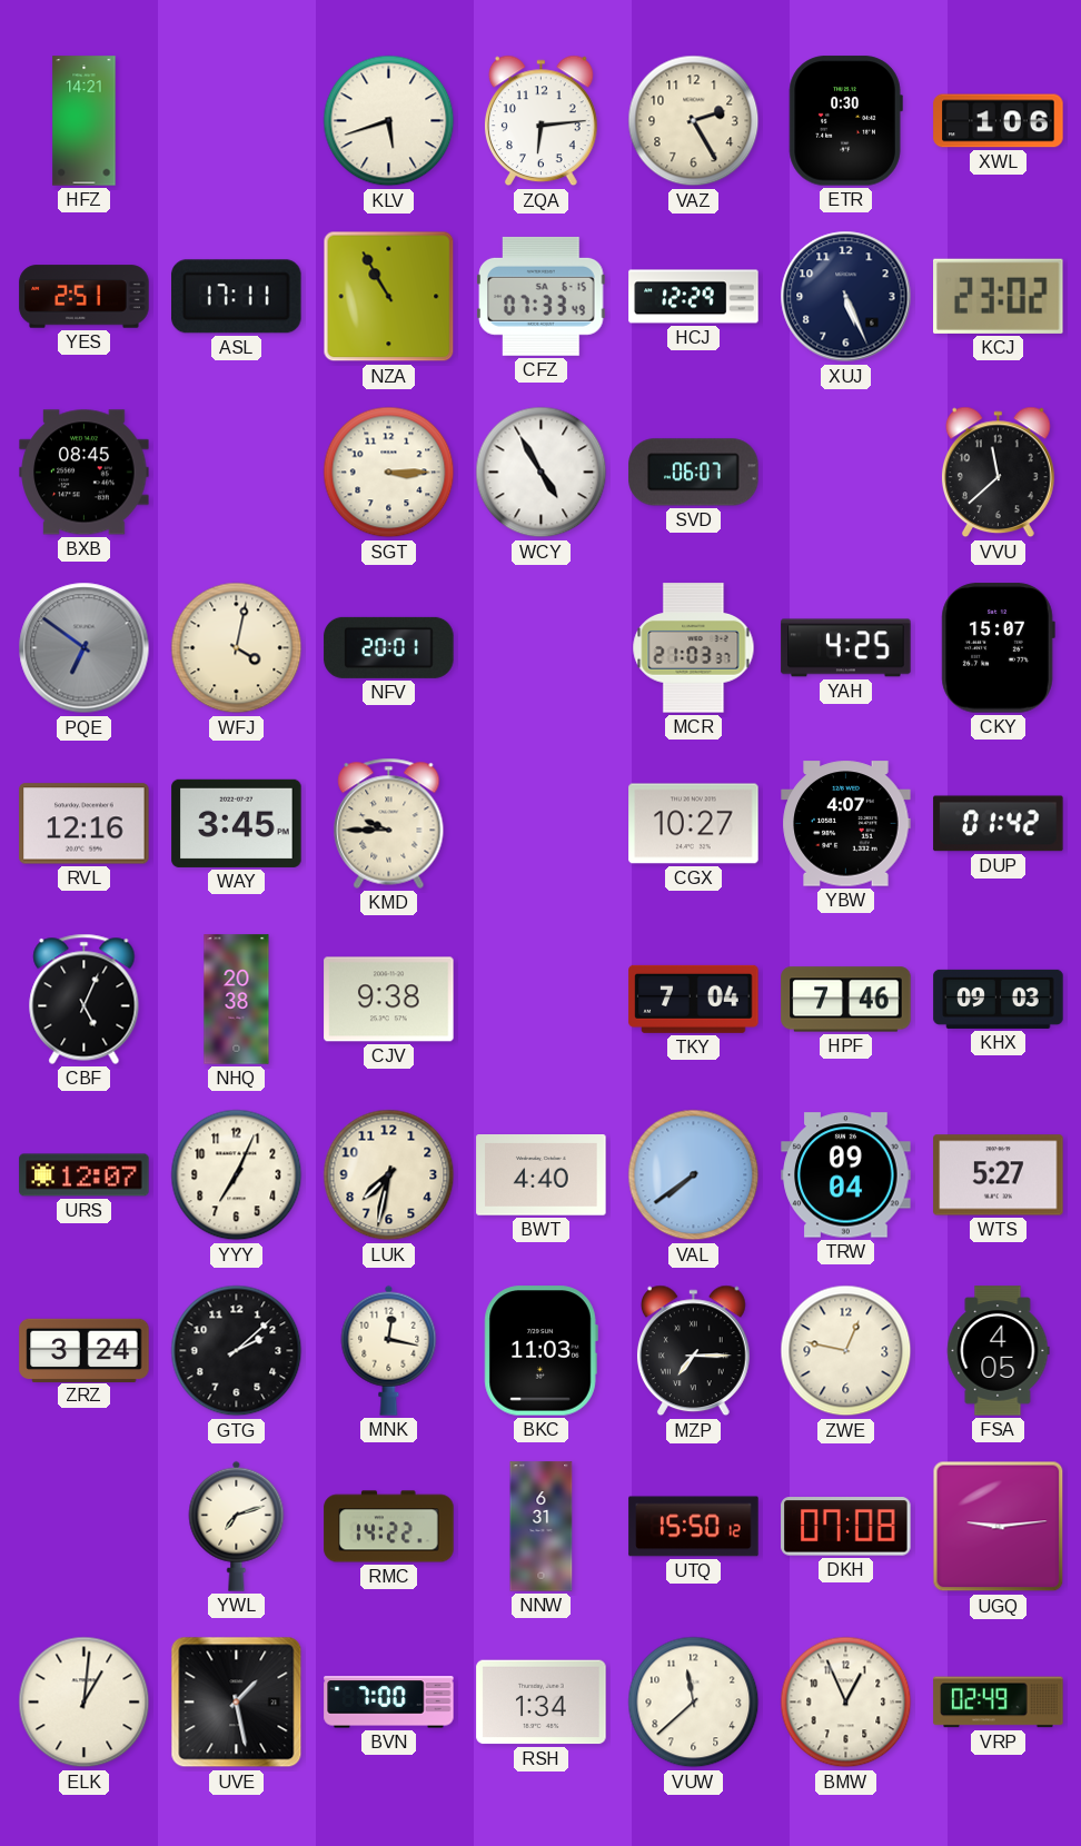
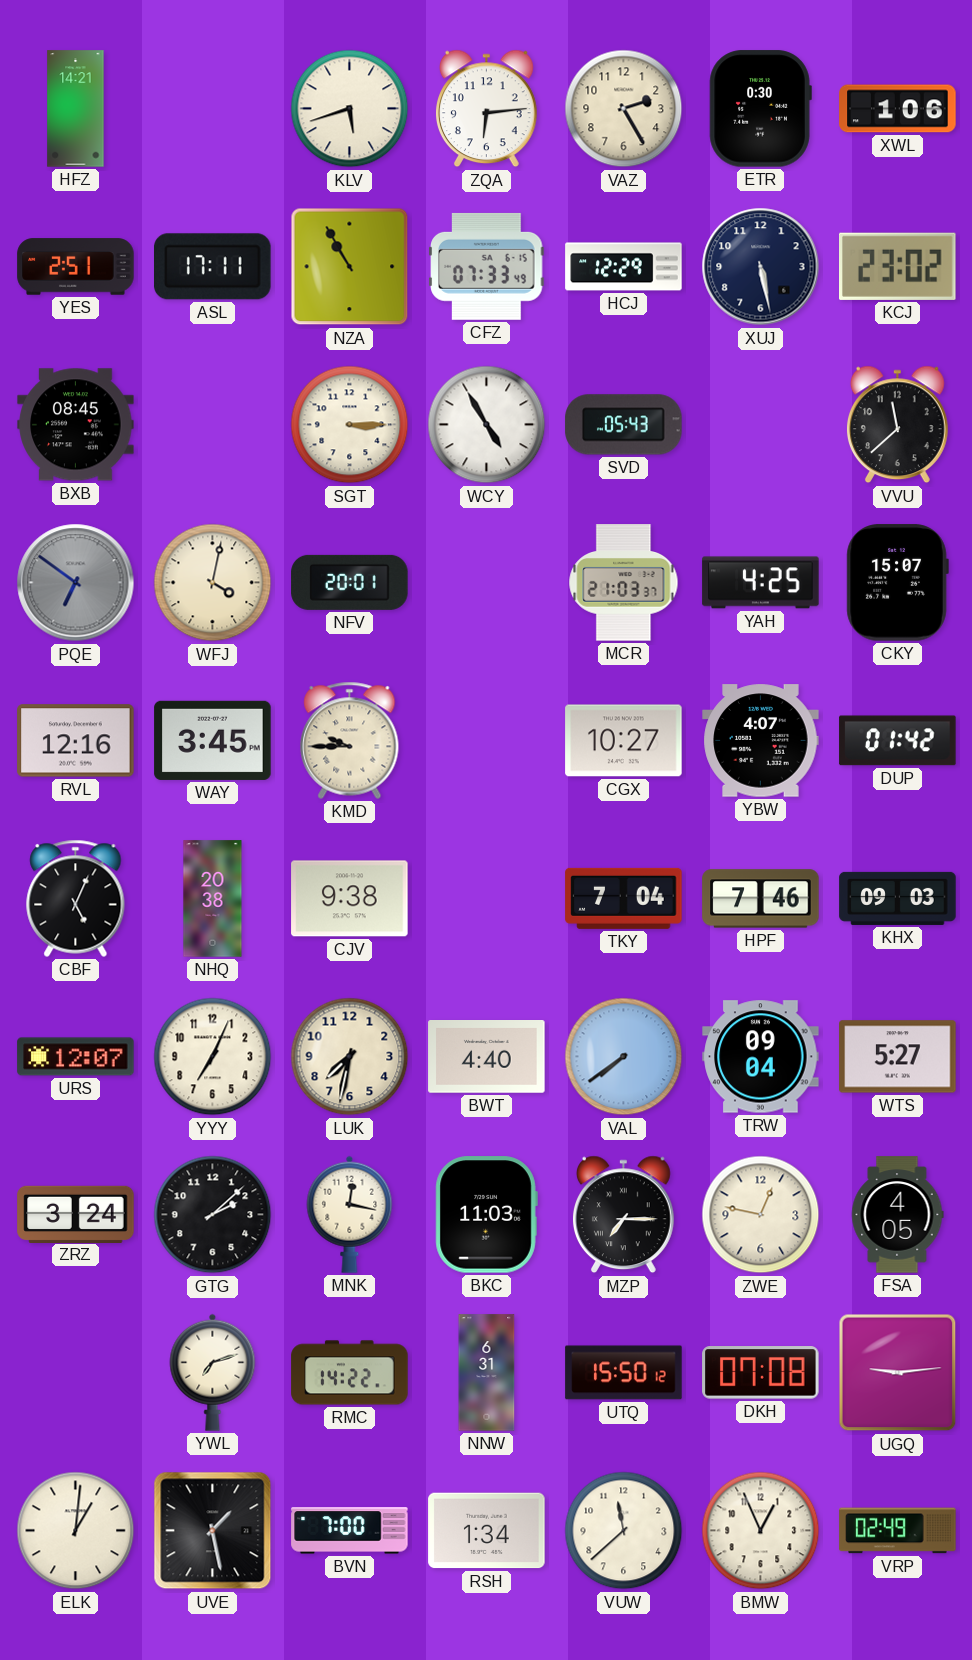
XUJ: 5:26 -> 5:28
SVD: 06:07 -> 05:43
